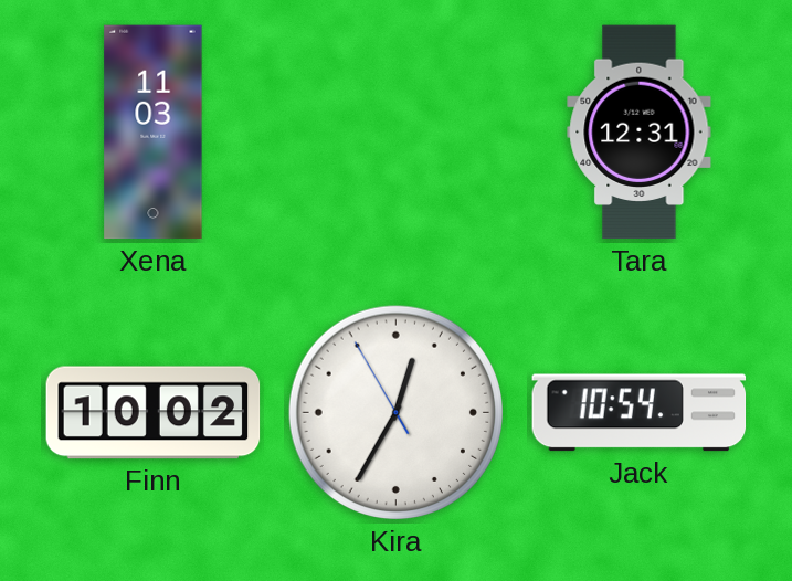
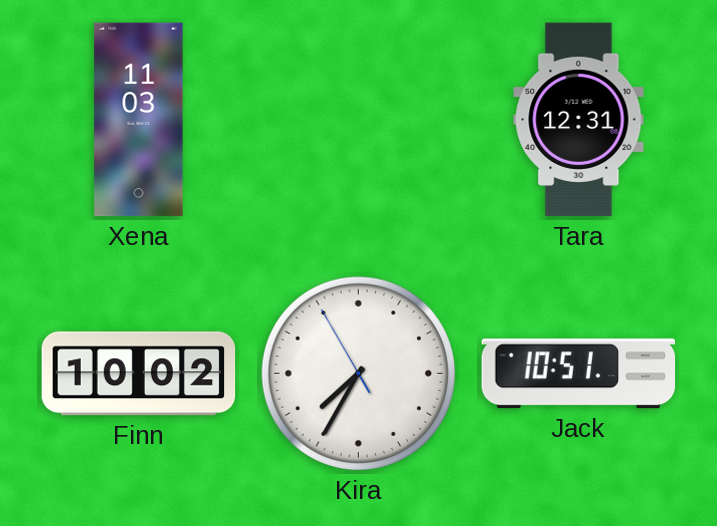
Kira: 12:34 -> 7:34
Jack: 10:54 -> 10:51
